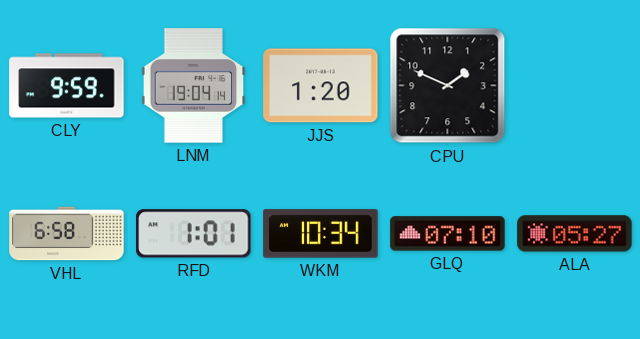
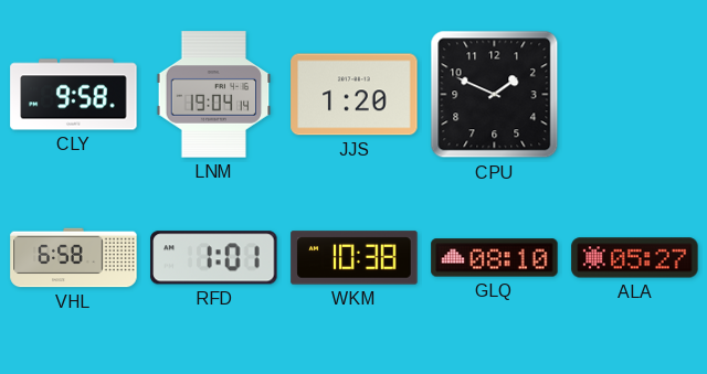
CLY: 9:59 -> 9:58
WKM: 10:34 -> 10:38
GLQ: 07:10 -> 08:10
